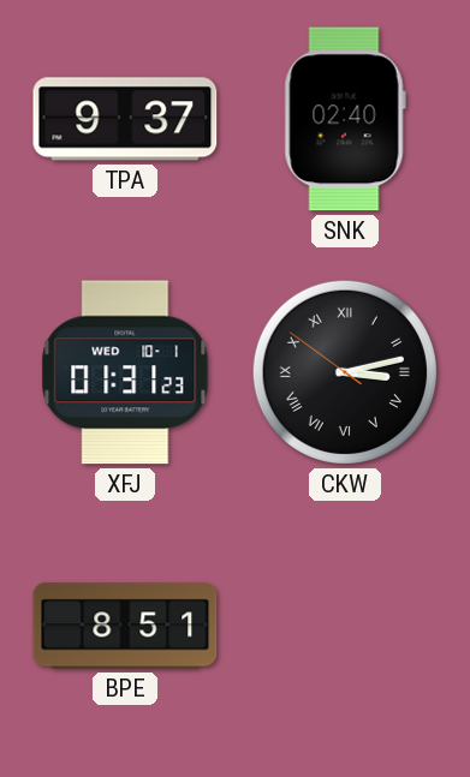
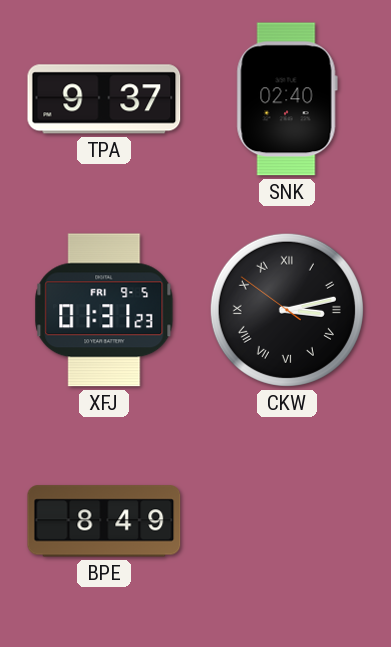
XFJ date: WED 10-1 -> FRI 9-5
BPE: 8:51 -> 8:49
